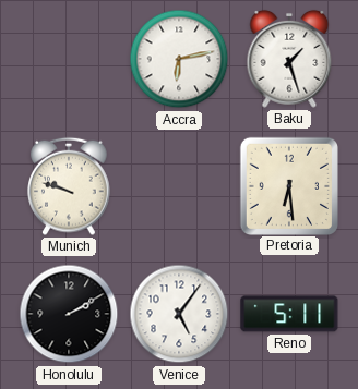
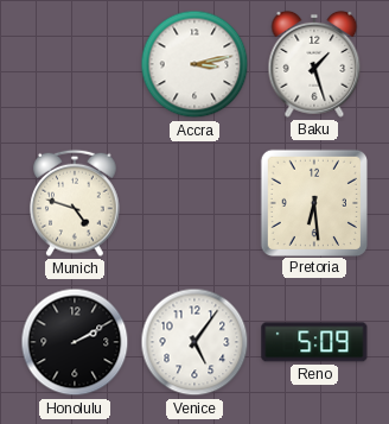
Accra: 6:13 -> 3:13
Munich: 9:48 -> 4:48
Reno: 5:11 -> 5:09
